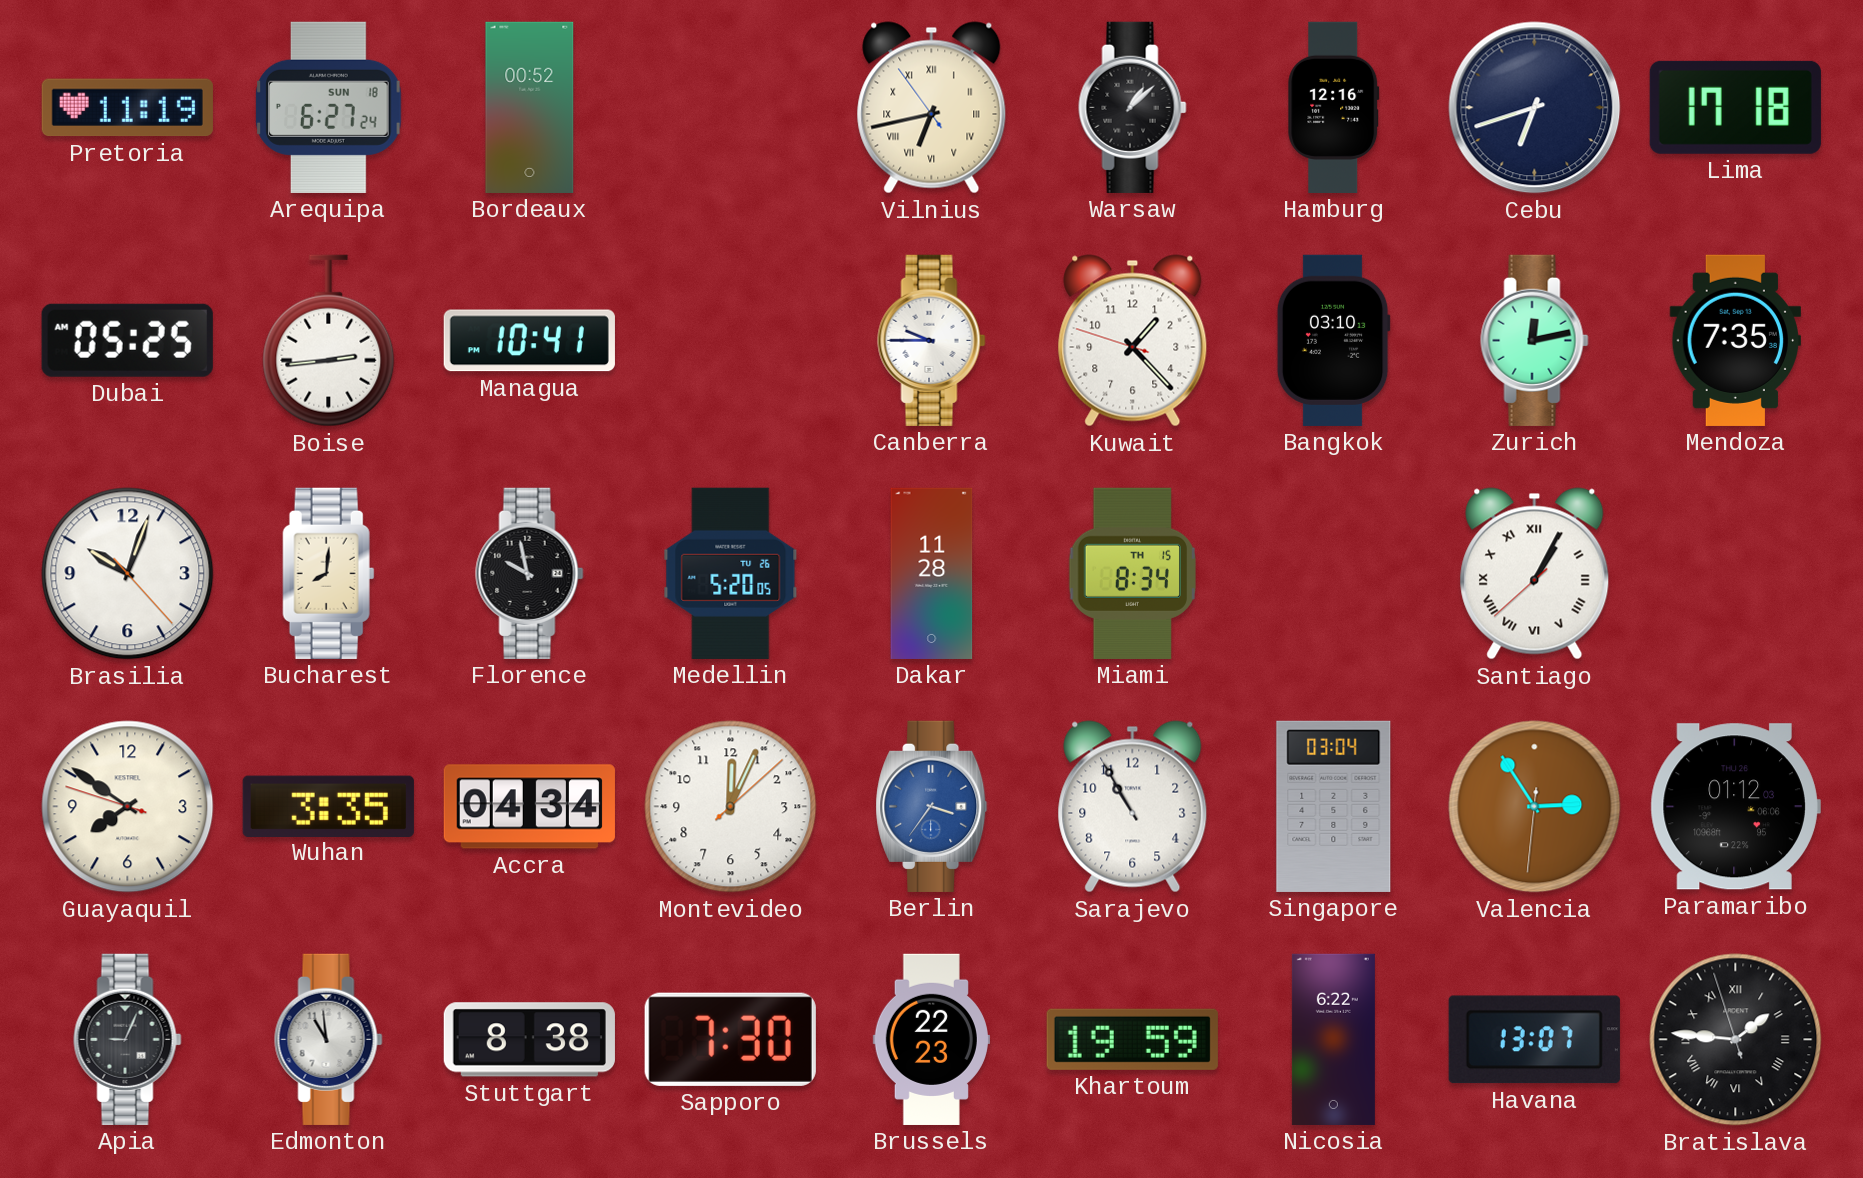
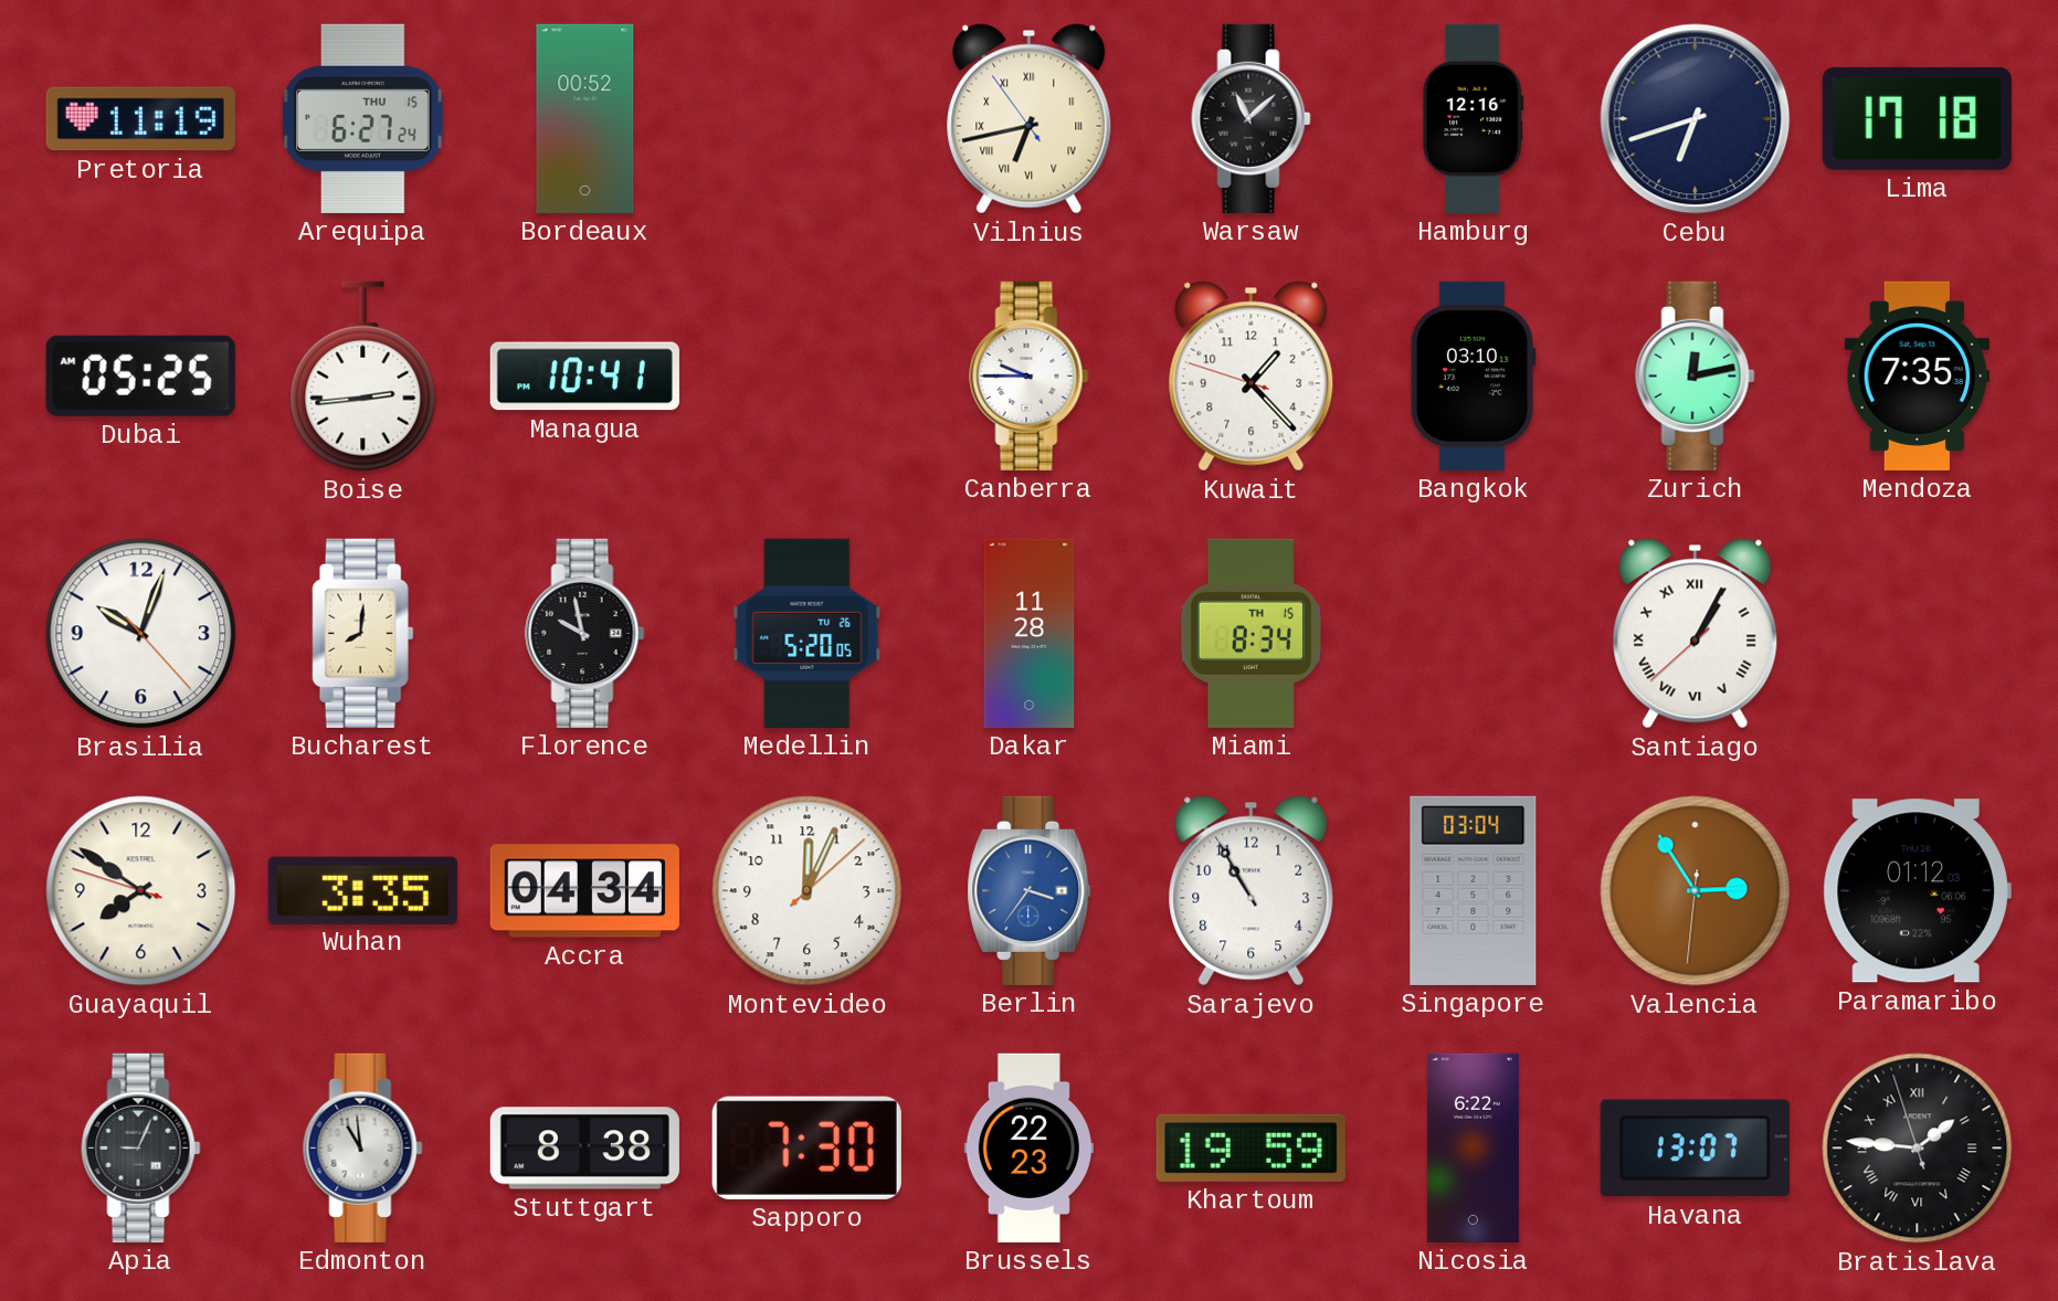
Arequipa date: SUN 18 -> THU 15
Warsaw: 1:08 -> 11:08
